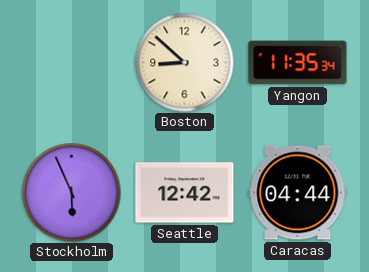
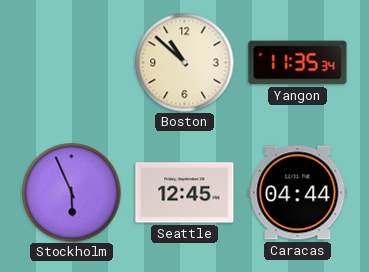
Boston: 8:52 -> 10:52
Seattle: 12:42 -> 12:45
